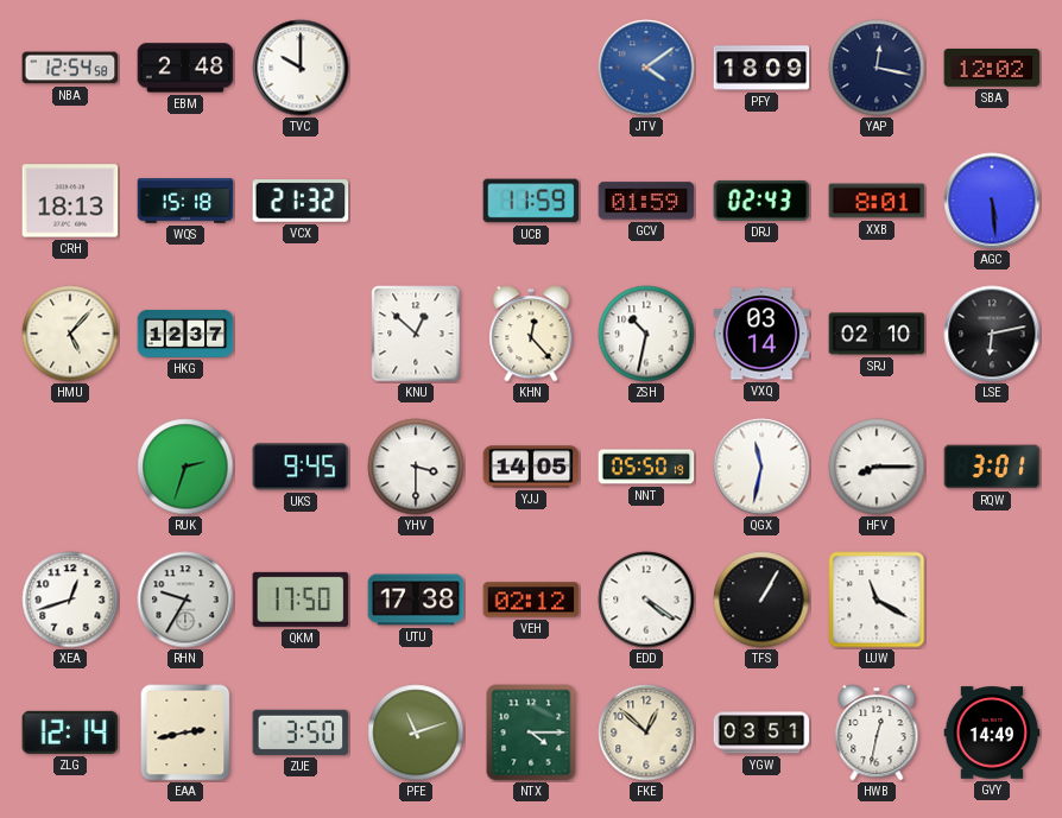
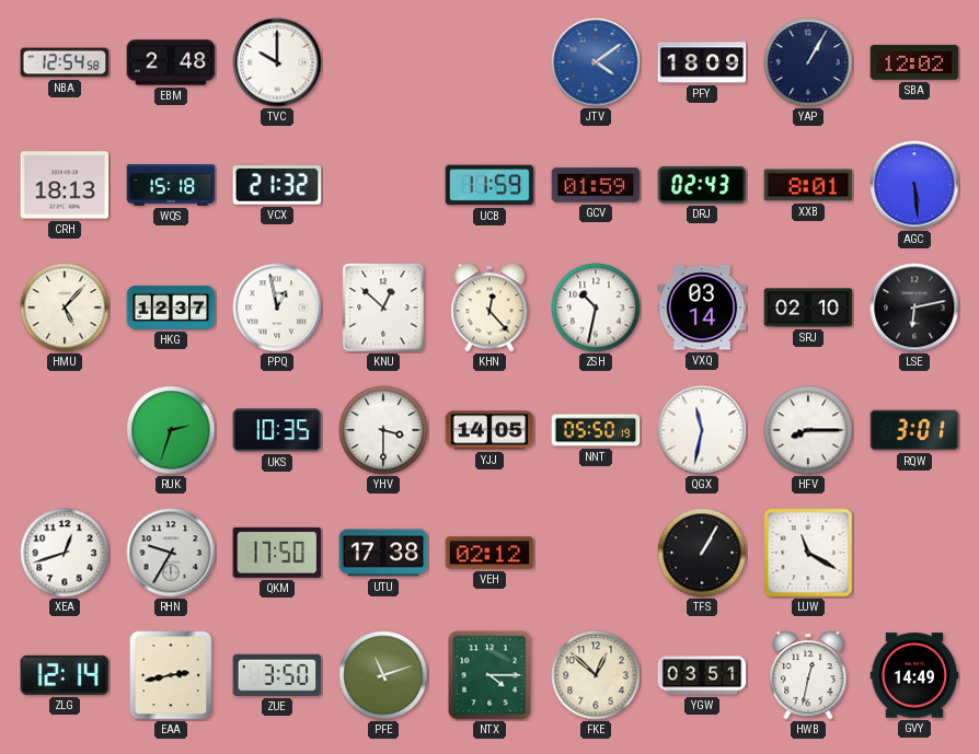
YAP: 12:17 -> 1:05
PPQ: none -> 12:58
UKS: 9:45 -> 10:35
EDD: 4:21 -> none
